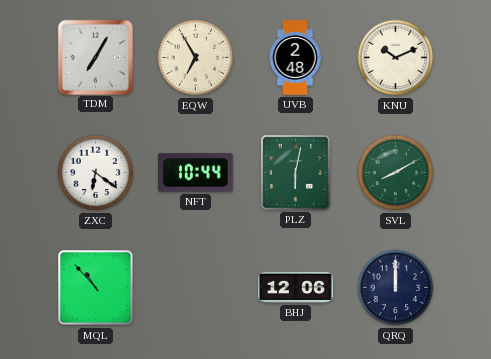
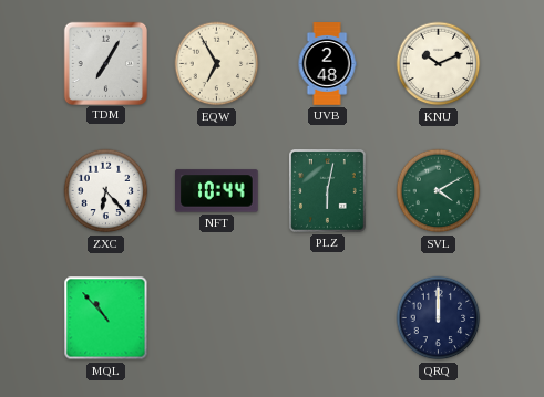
ZXC: 6:21 -> 6:23
SVL: 8:10 -> 4:10
BHJ: 12:06 -> none
